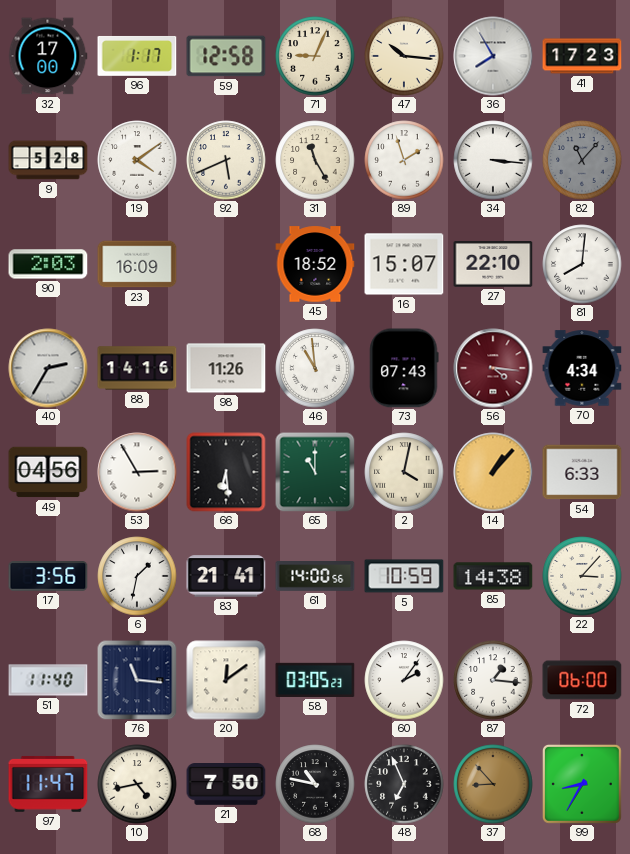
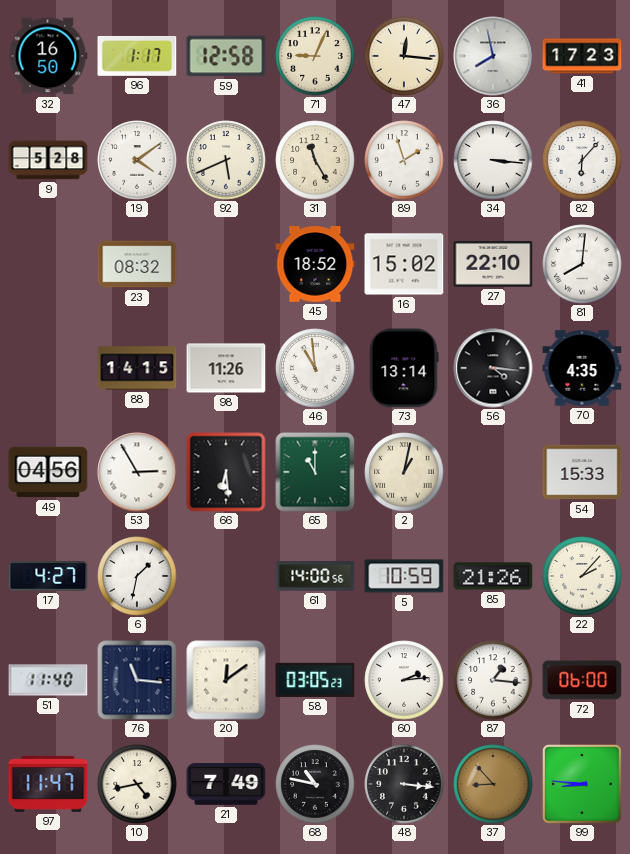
32: 17:00 -> 16:50
47: 10:16 -> 12:16
36: 7:55 -> 7:58
82: 11:07 -> 6:07
82 dial: grey -> white
90: 2:03 -> none
23: 16:09 -> 08:32
16: 15:07 -> 15:02
40: 2:35 -> none
88: 14:16 -> 14:15
73: 07:43 -> 13:14
56 dial: burgundy -> black
70: 4:34 -> 4:35
2: 4:02 -> 1:02
14: 1:07 -> none
54: 6:33 -> 15:33
17: 3:56 -> 4:27
83: 21:41 -> none
85: 14:38 -> 21:26
22: 3:07 -> 2:07
60: 2:06 -> 2:14
21: 7:50 -> 7:49
48: 6:56 -> 3:16
99: 8:35 -> 8:46
